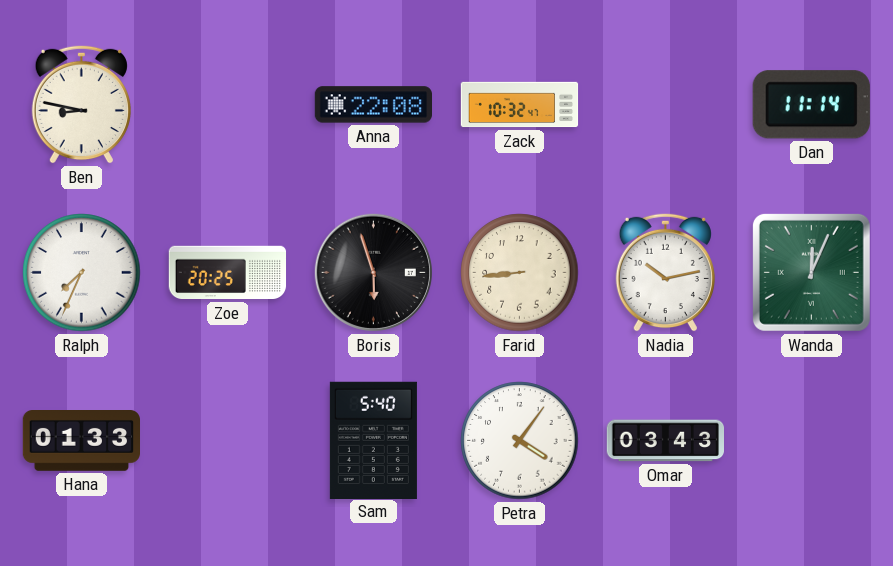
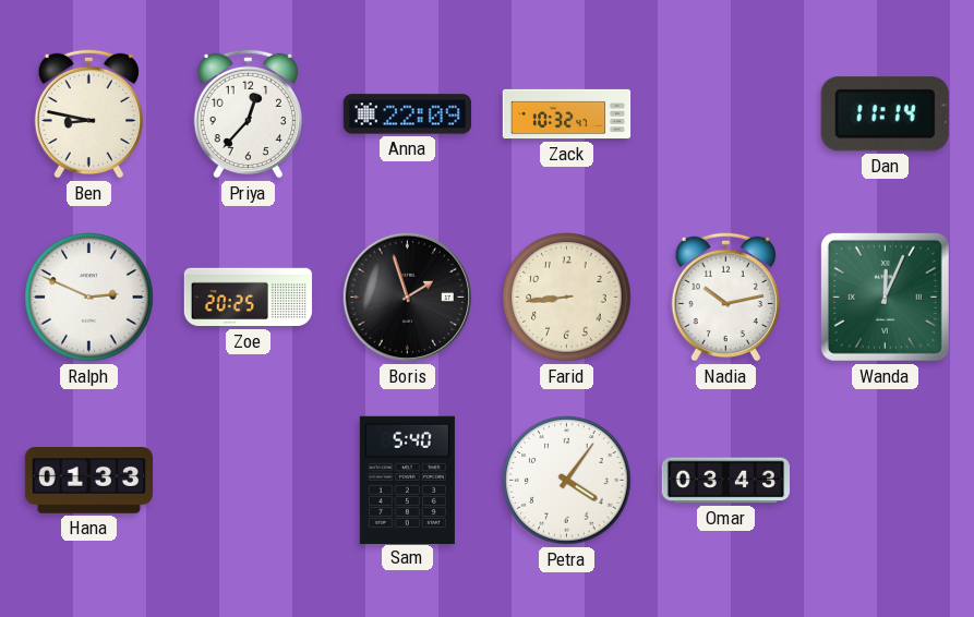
Priya: none -> 12:37
Anna: 22:08 -> 22:09
Ralph: 7:34 -> 2:49
Boris: 5:57 -> 1:57
